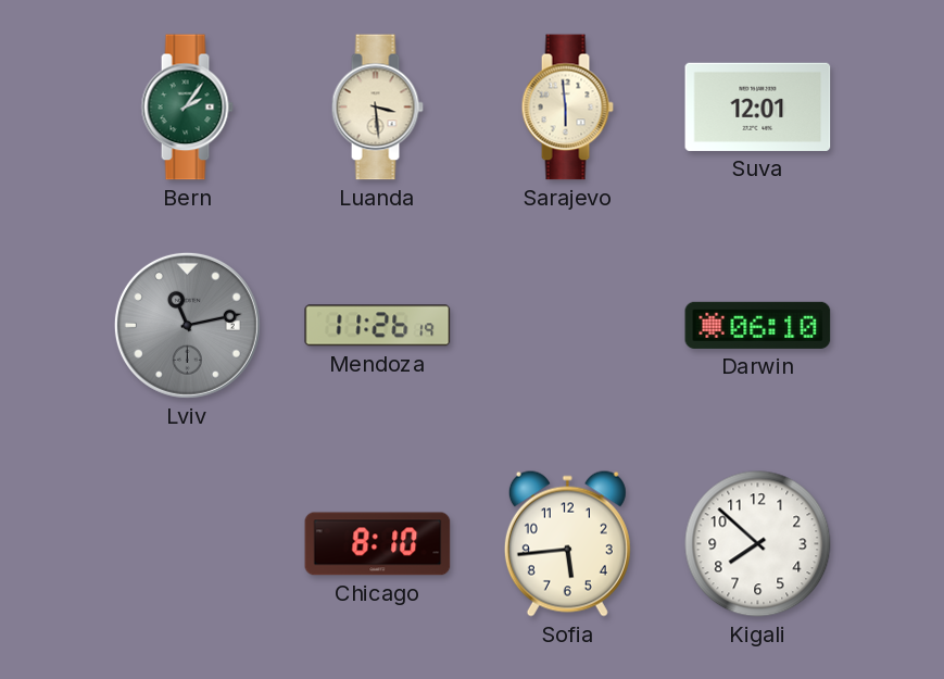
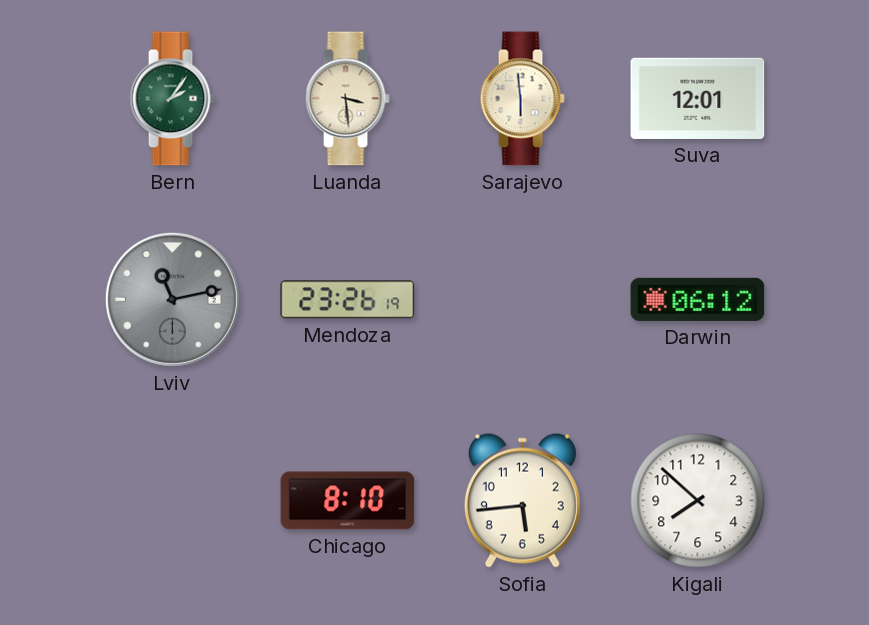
Mendoza: 11:26 -> 23:26
Darwin: 06:10 -> 06:12
